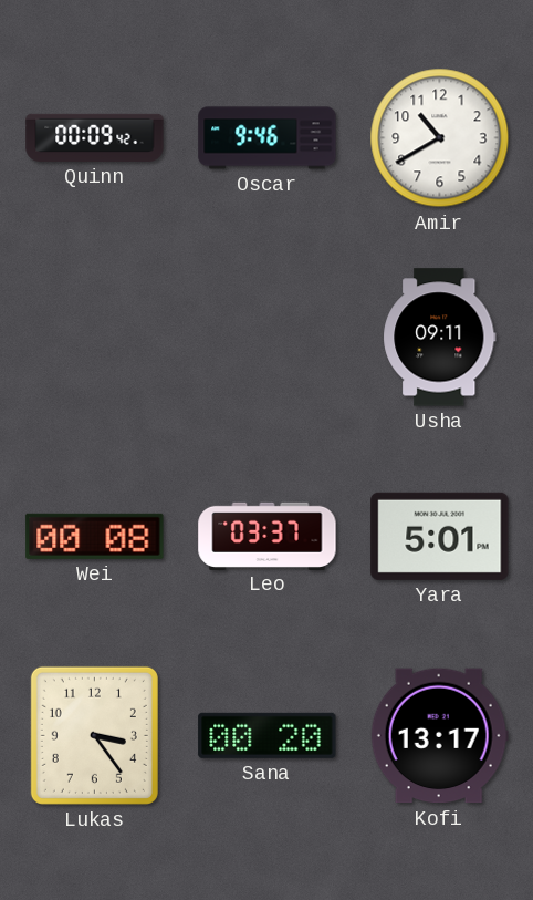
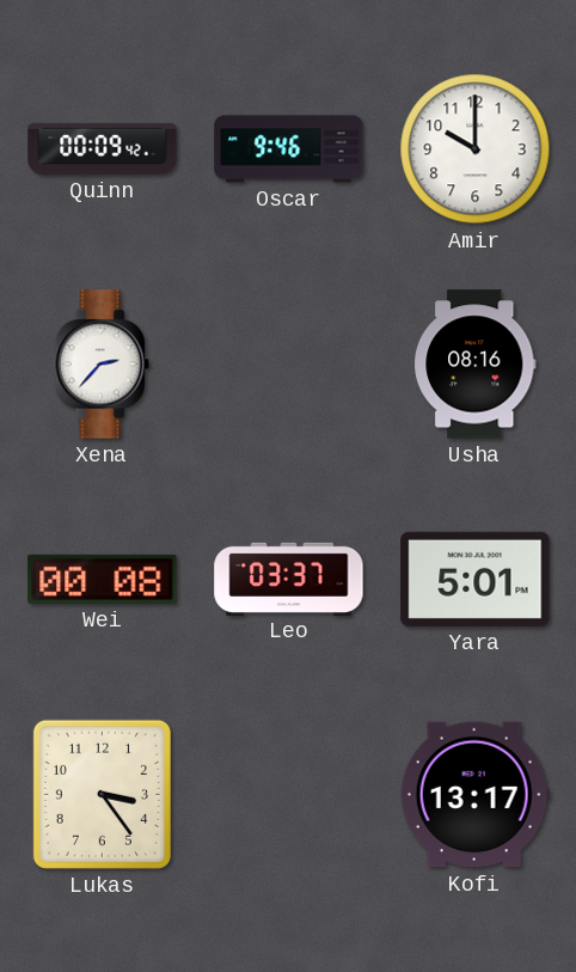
Amir: 10:40 -> 10:00
Xena: none -> 2:37
Usha: 09:11 -> 08:16
Sana: 00:20 -> none
